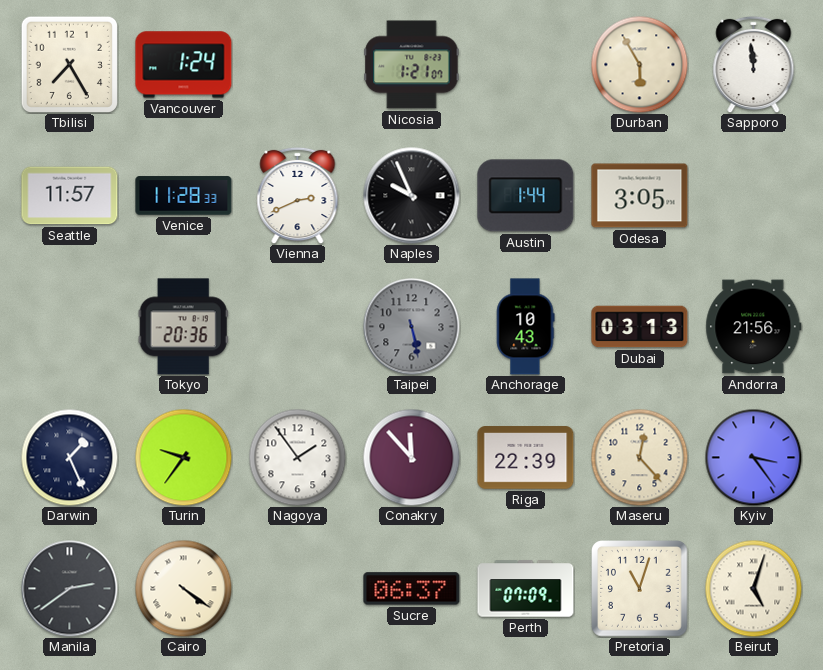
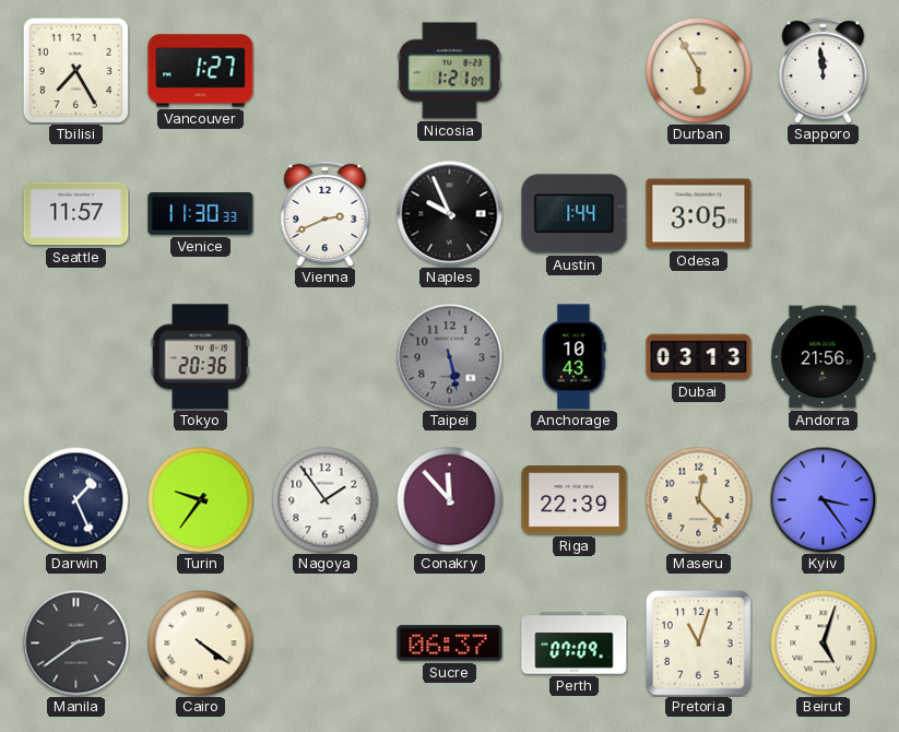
Vancouver: 1:24 -> 1:27
Venice: 11:28 -> 11:30
